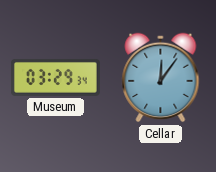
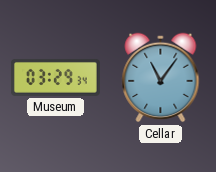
Cellar: 12:06 -> 11:06
